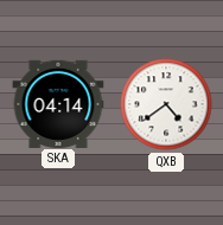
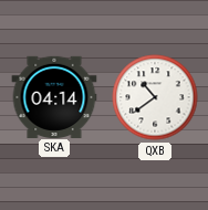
QXB: 4:39 -> 10:39
